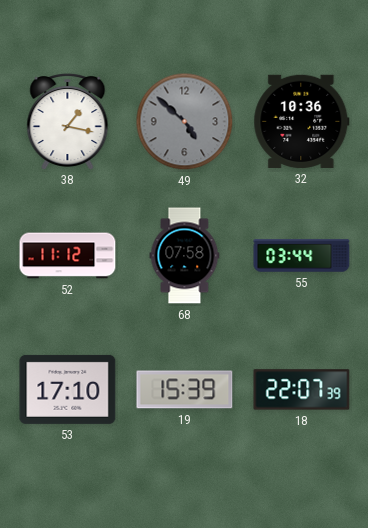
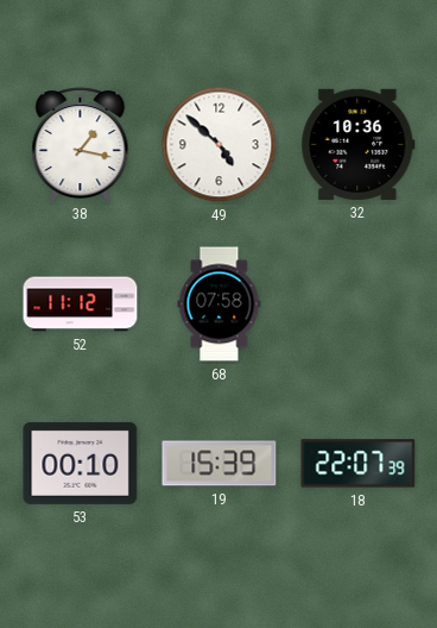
49 dial: grey -> white
55: 03:44 -> none
53: 17:10 -> 00:10
